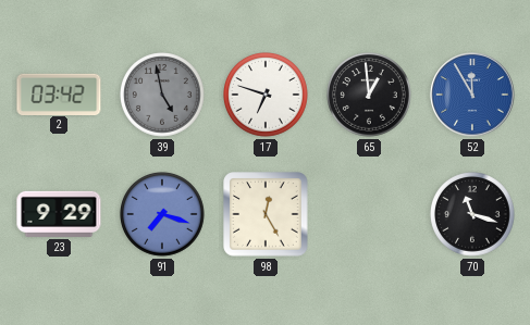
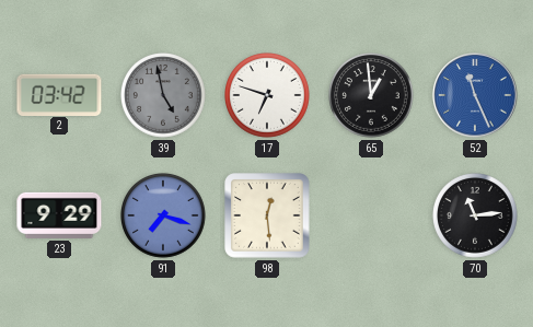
52: 11:55 -> 11:26
98: 12:25 -> 12:29
70: 11:18 -> 11:14
